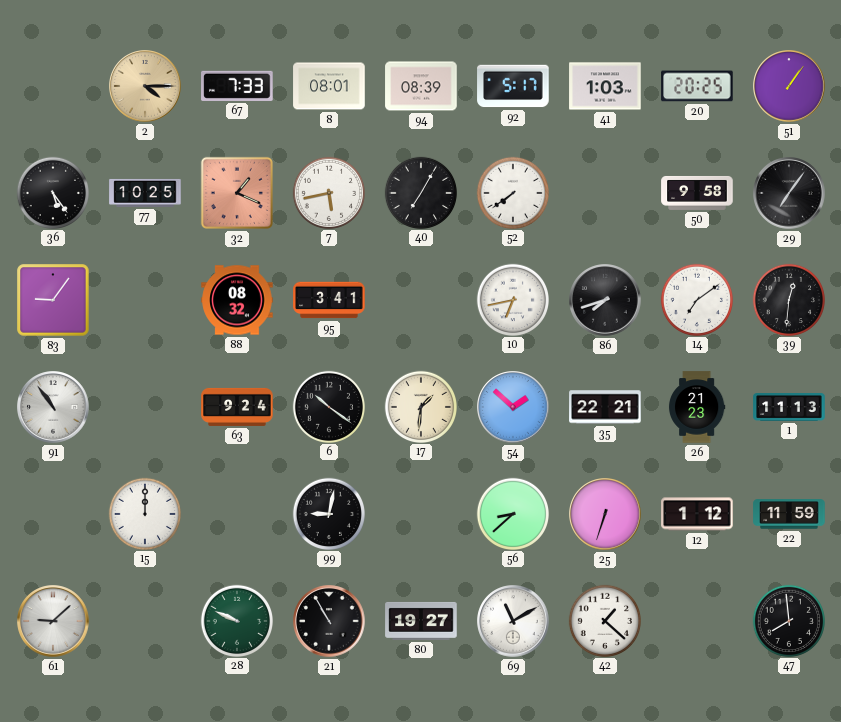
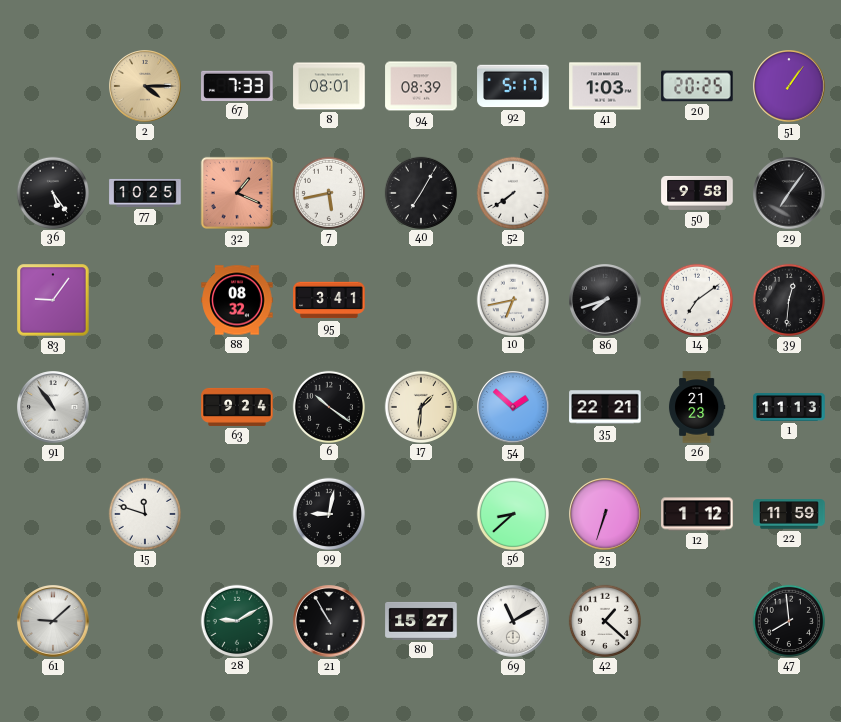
15: 12:00 -> 11:48
28: 9:49 -> 9:10
80: 19:27 -> 15:27
